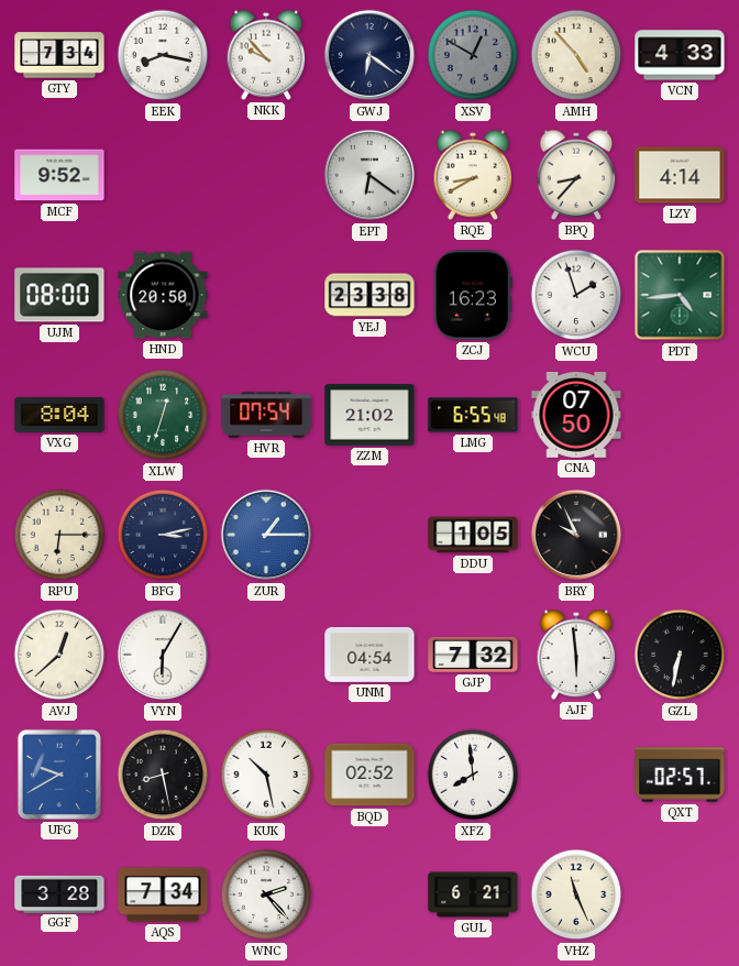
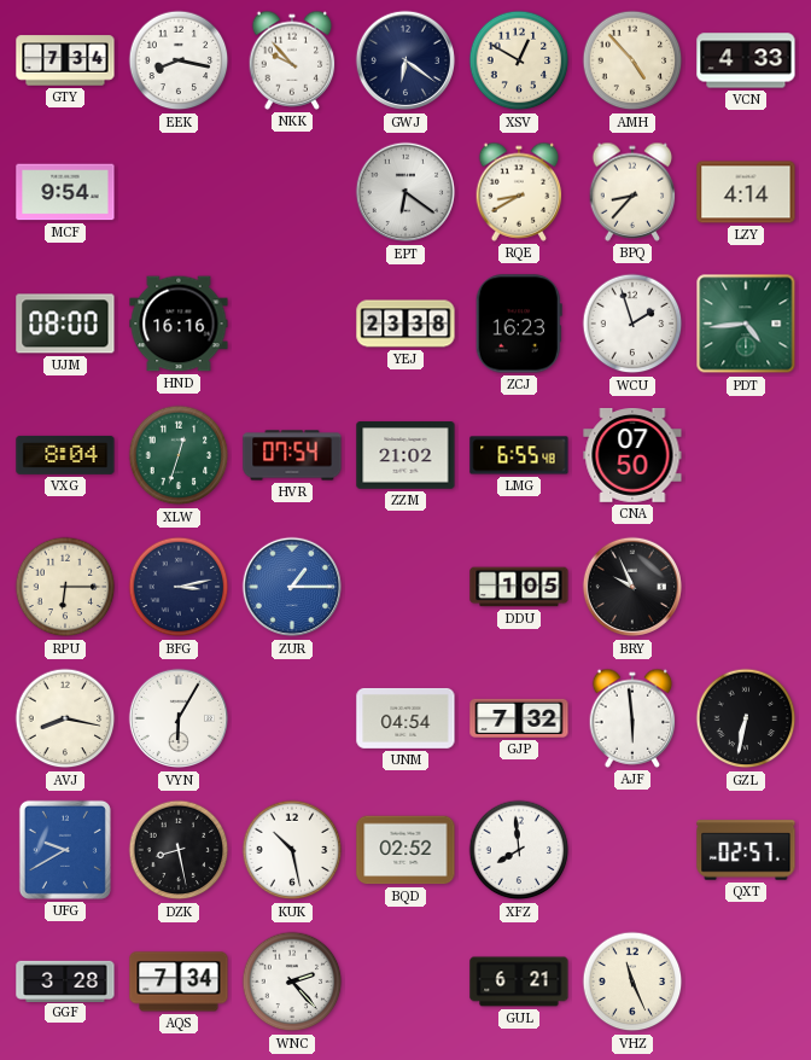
XSV dial: grey -> cream
MCF: 9:52 -> 9:54
HND: 20:50 -> 16:16
AVJ: 12:38 -> 8:17
